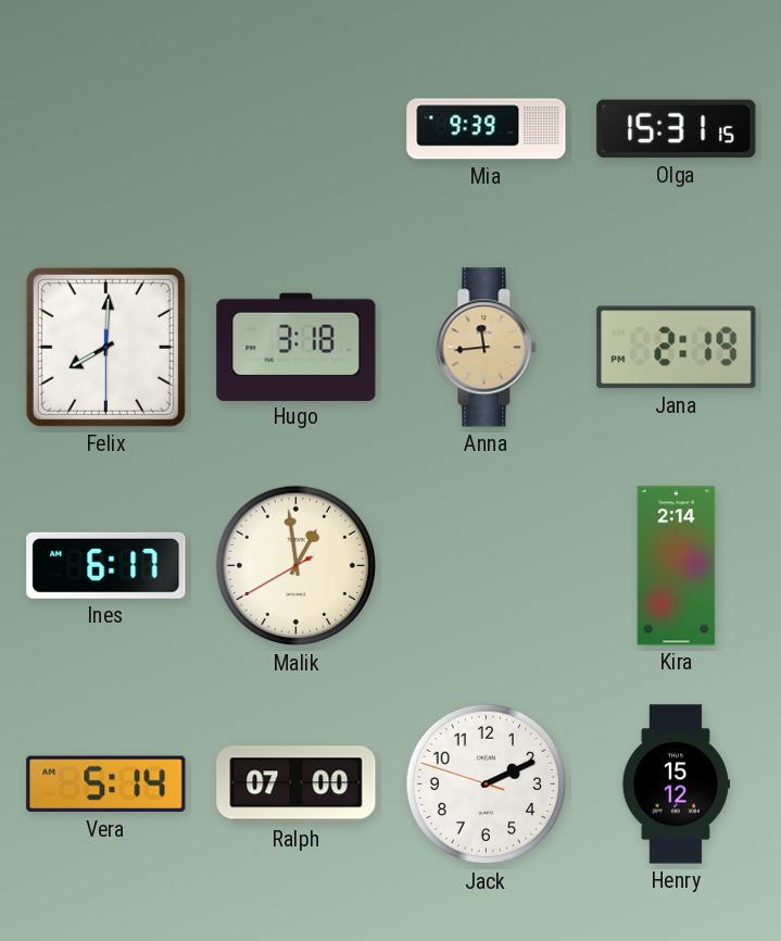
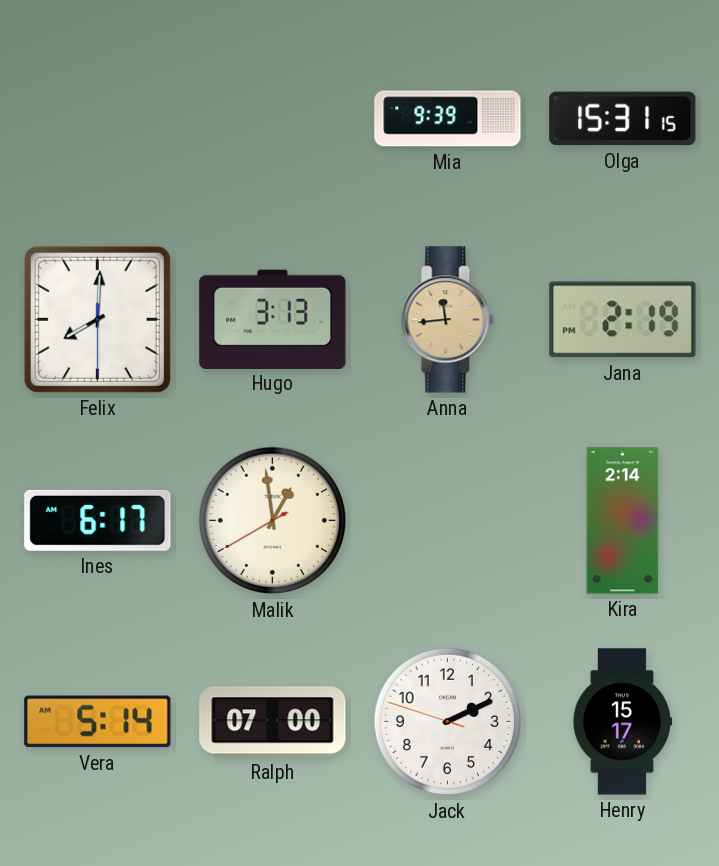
Hugo: 3:18 -> 3:13
Henry: 15:12 -> 15:17
